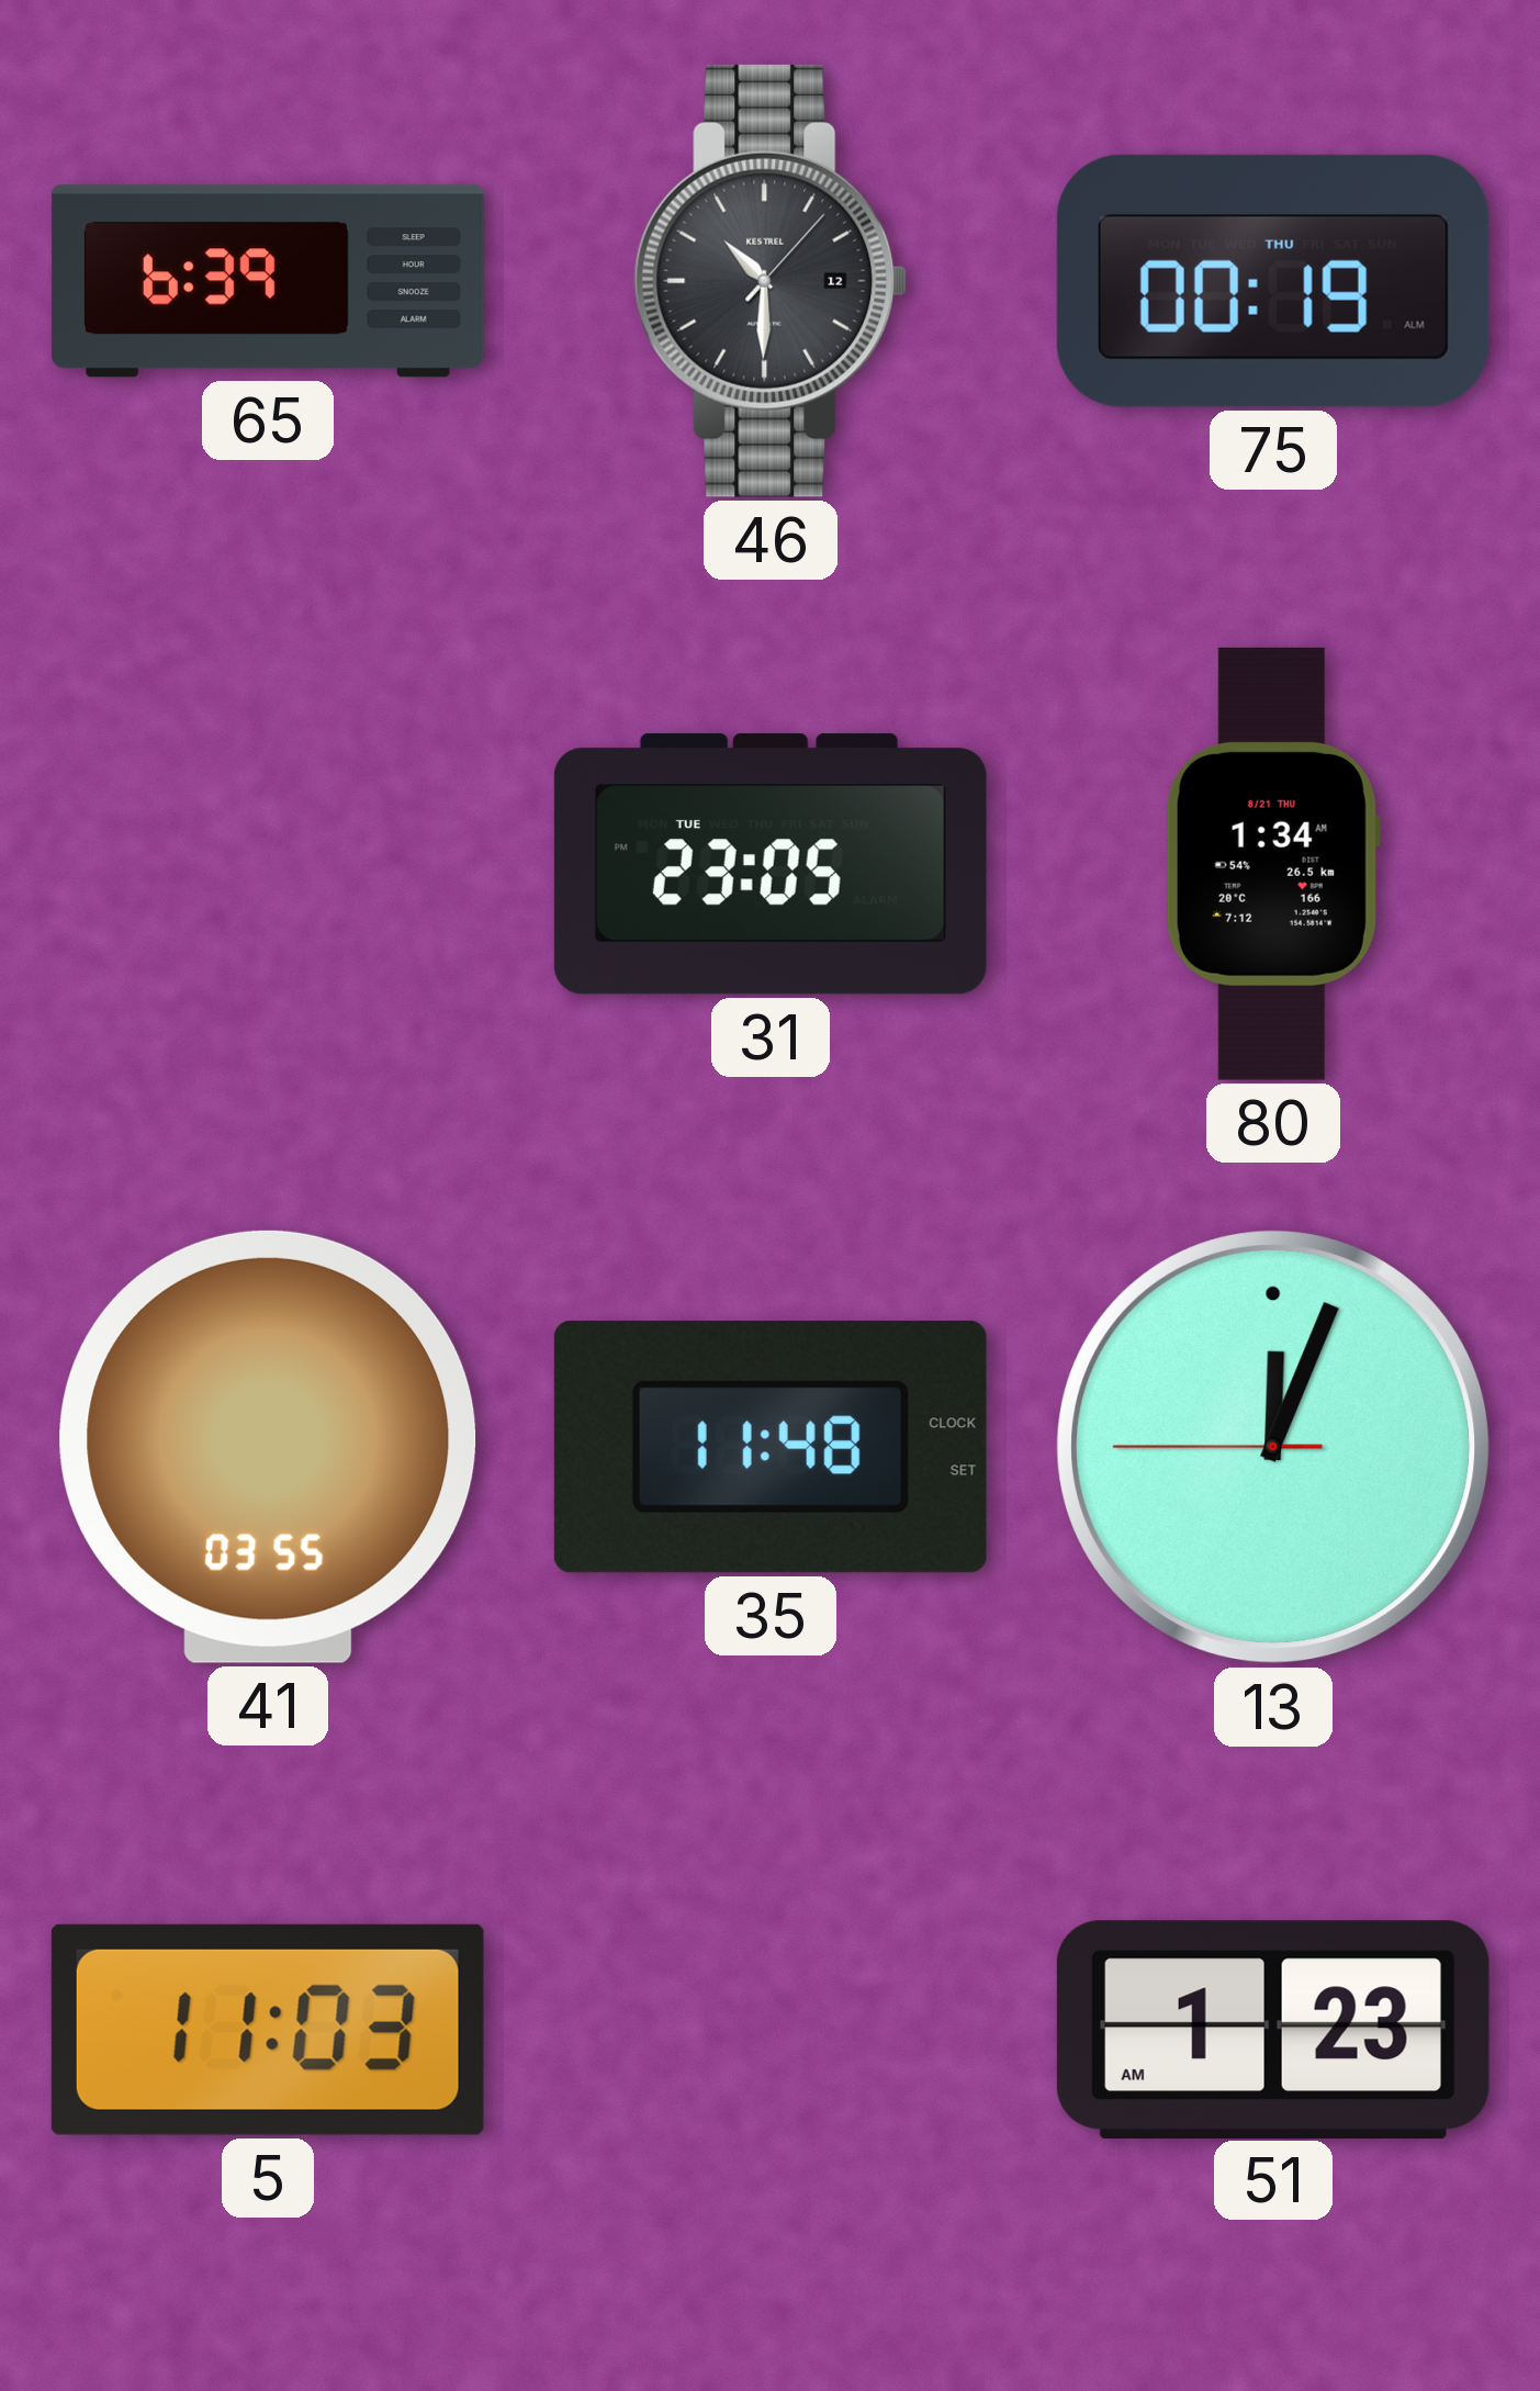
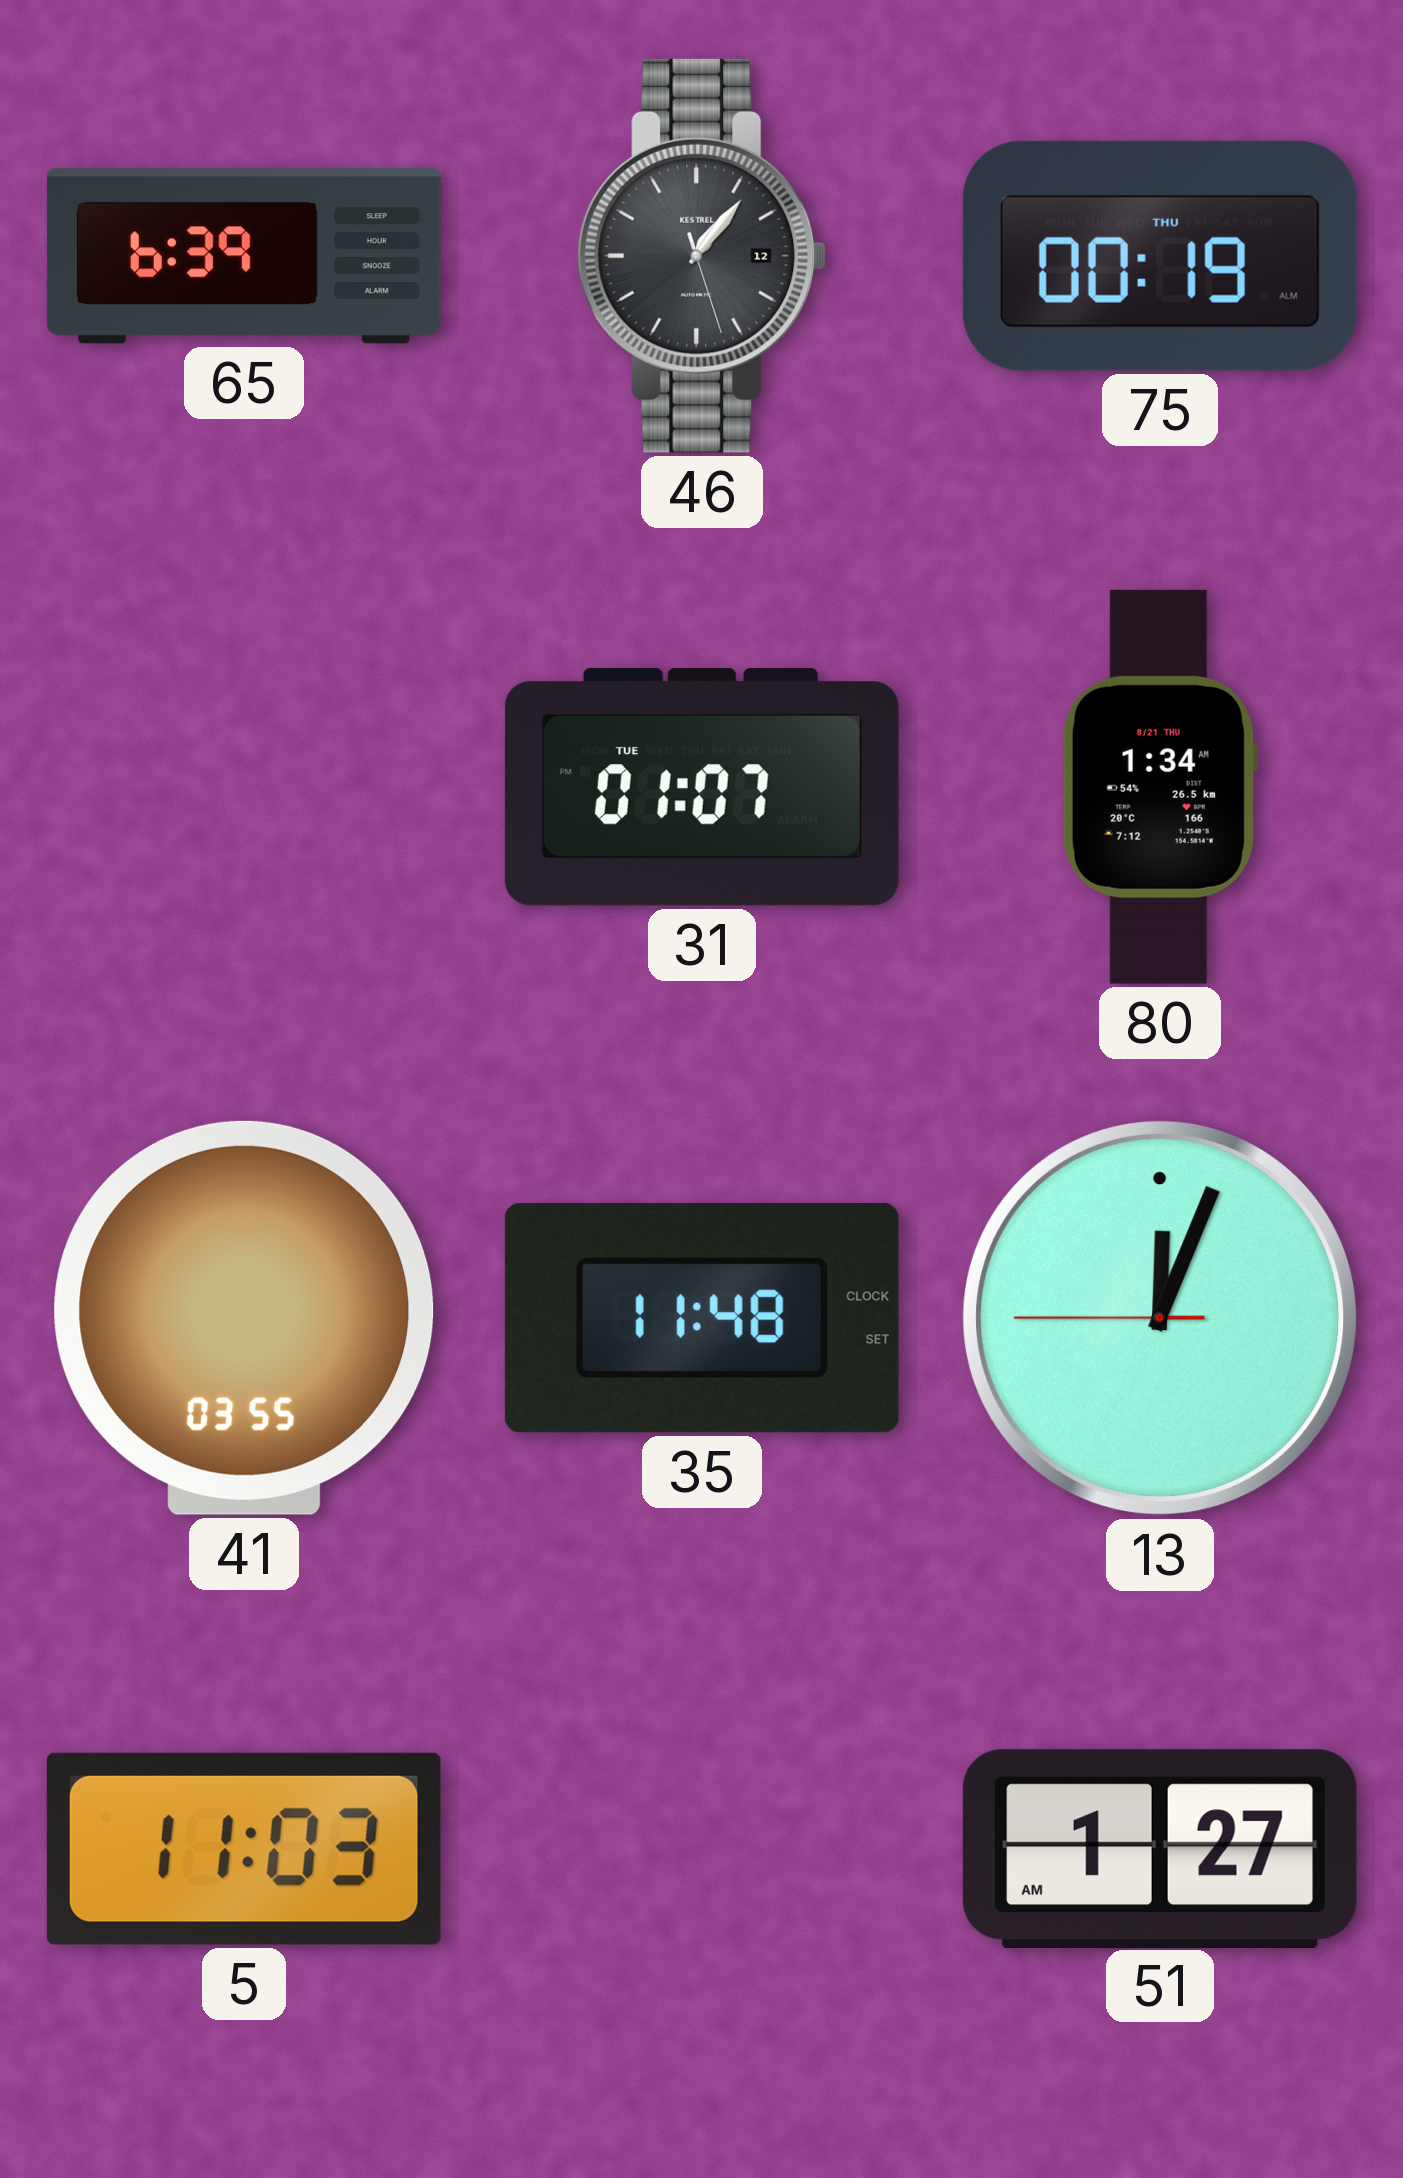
46: 10:30 -> 1:06
31: 23:05 -> 01:07
51: 1:23 -> 1:27
